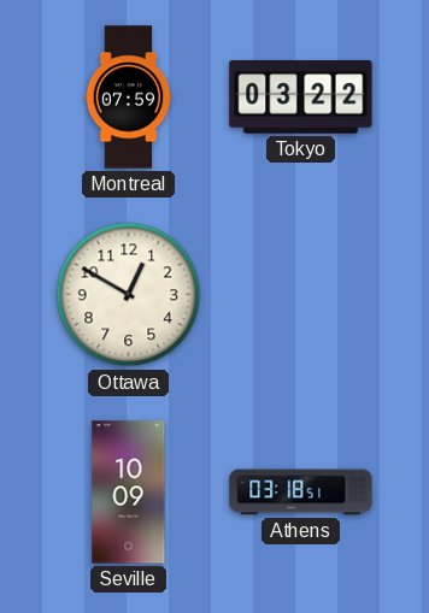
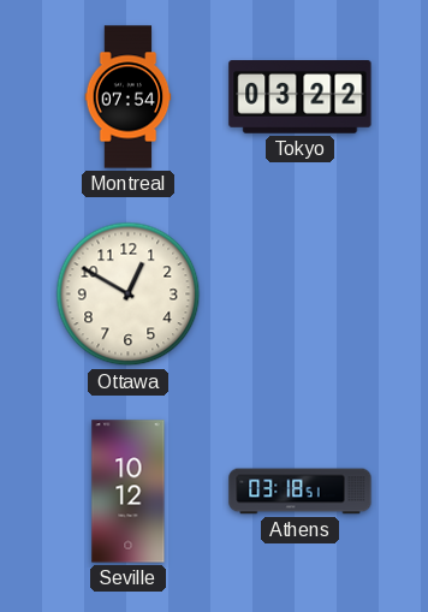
Montreal: 07:59 -> 07:54
Seville: 10:09 -> 10:12
